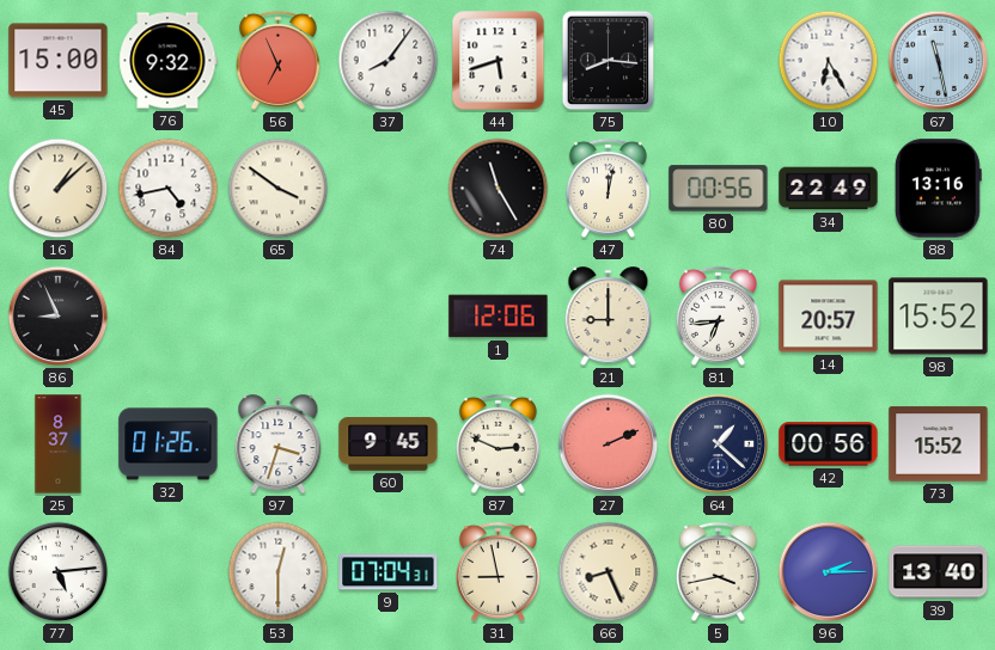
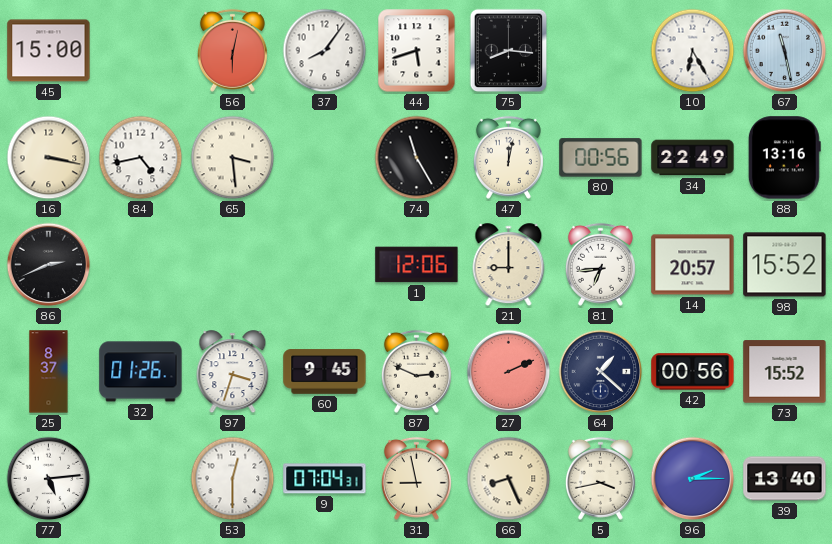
76: 9:32 -> none
56: 6:56 -> 6:02
16: 1:08 -> 3:17
65: 3:51 -> 3:29
86: 8:56 -> 2:41
